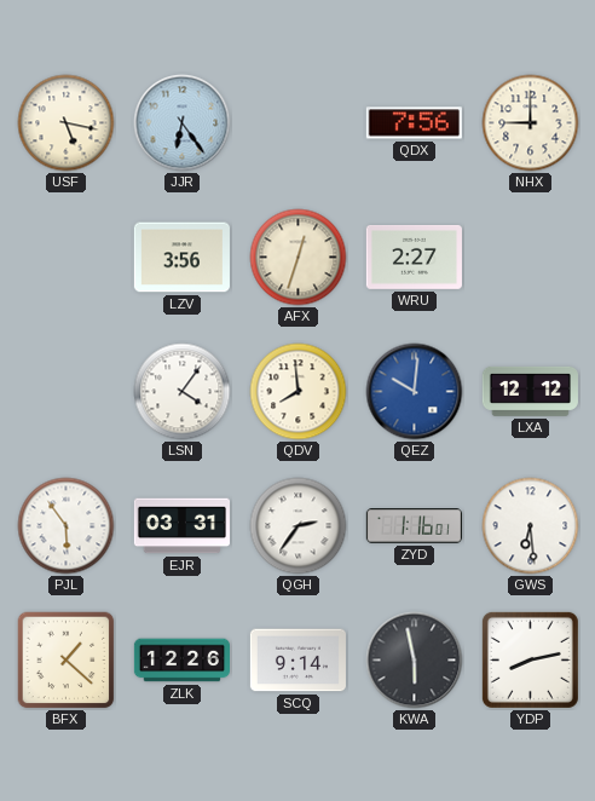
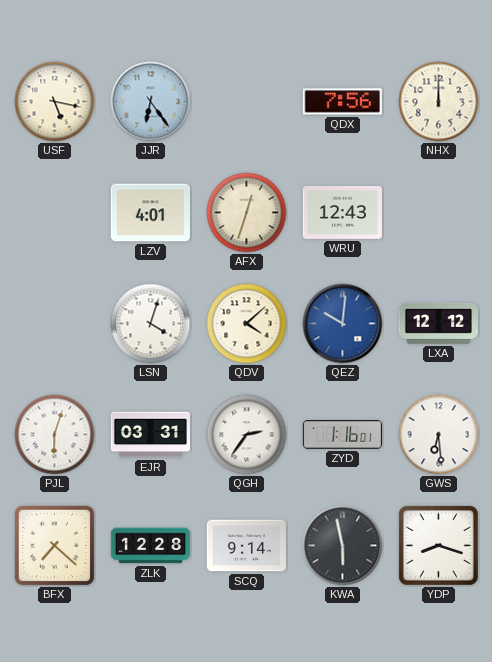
NHX: 9:00 -> 12:00
LZV: 3:56 -> 4:01
WRU: 2:27 -> 12:43
LSN: 4:06 -> 4:03
QDV: 7:59 -> 4:08
PJL: 5:54 -> 6:03
BFX: 1:22 -> 7:22
ZLK: 12:26 -> 12:28
YDP: 8:13 -> 8:18
